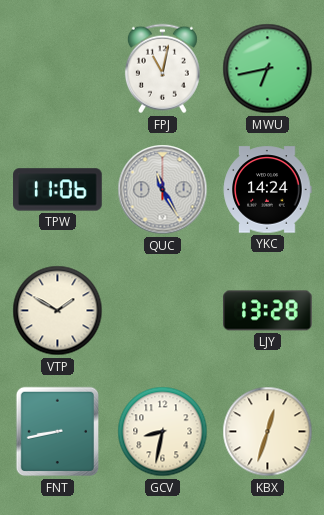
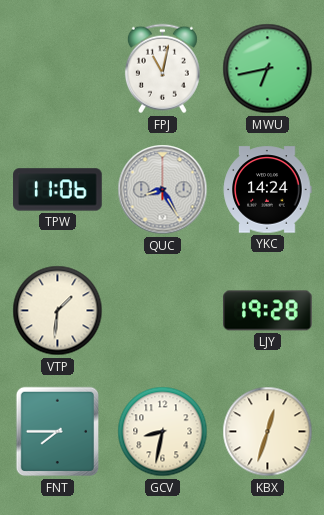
QUC: 11:25 -> 8:25
VTP: 1:50 -> 1:31
LJY: 13:28 -> 19:28
FNT: 8:43 -> 7:45
